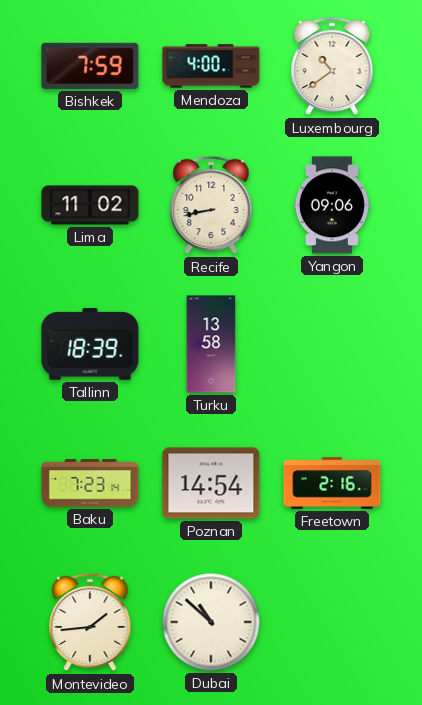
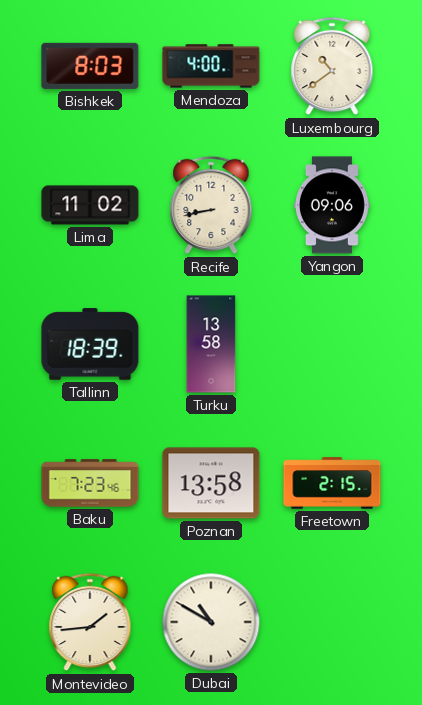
Bishkek: 7:59 -> 8:03
Baku: 7:23:14 -> 7:23:46
Poznan: 14:54 -> 13:58
Freetown: 2:16 -> 2:15
Dubai: 10:52 -> 10:50
